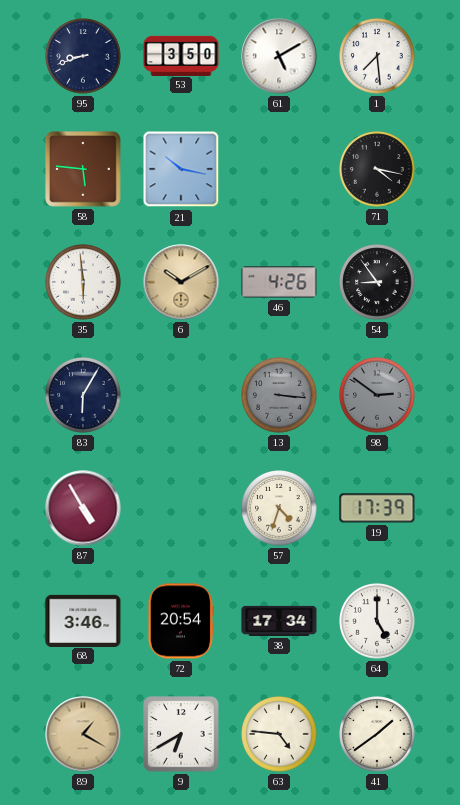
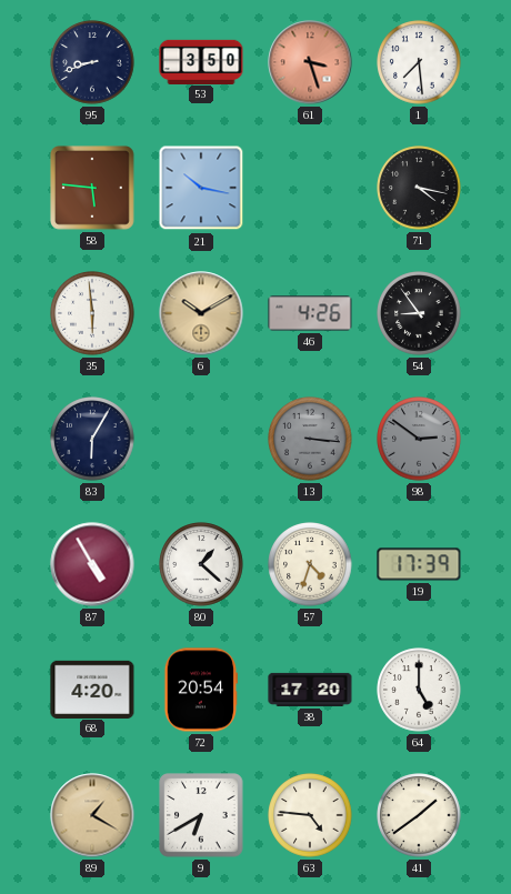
61: 5:10 -> 3:27
61 dial: white -> salmon
80: none -> 1:22
68: 3:46 -> 4:20
38: 17:34 -> 17:20
